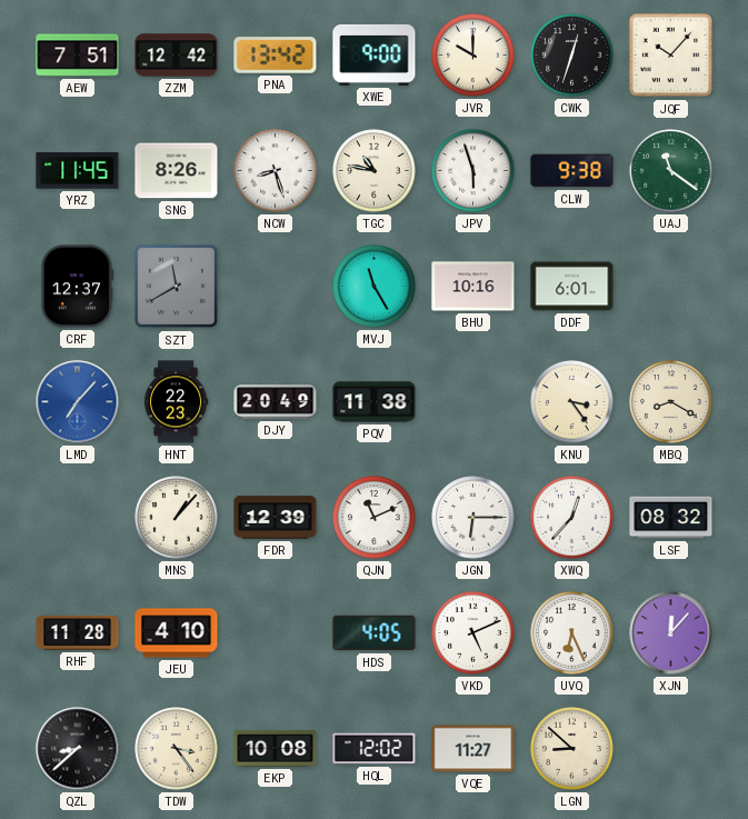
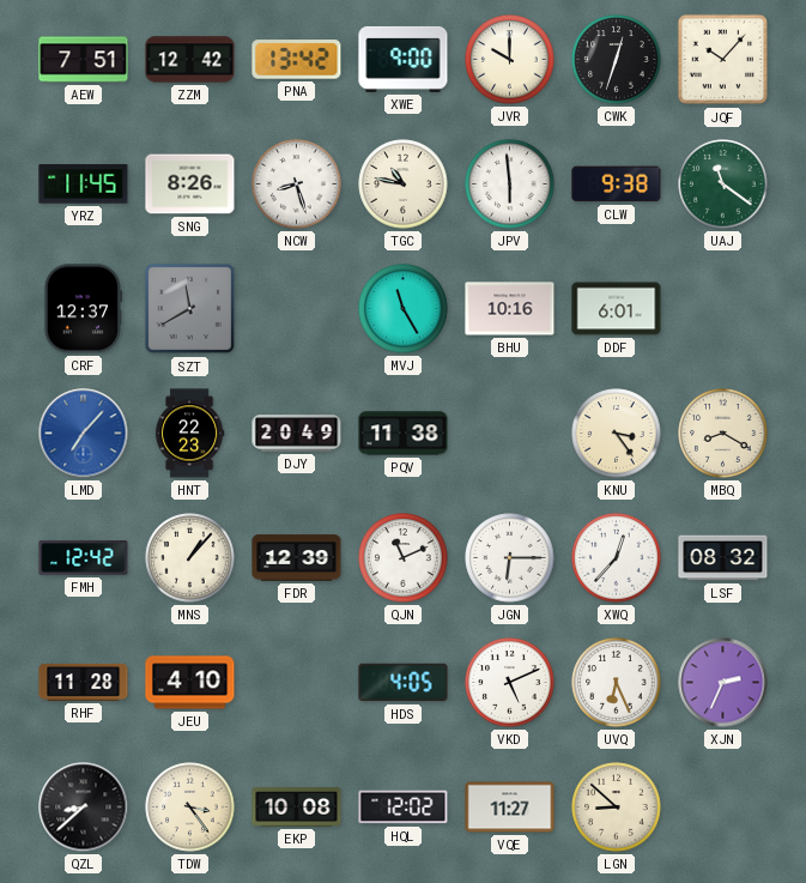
JPV: 5:57 -> 5:59
FMH: none -> 12:42
XJN: 12:07 -> 2:34
